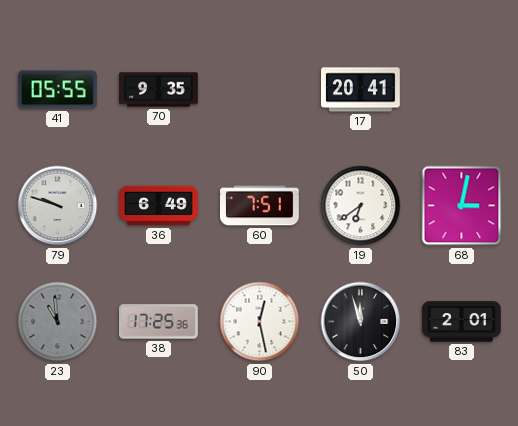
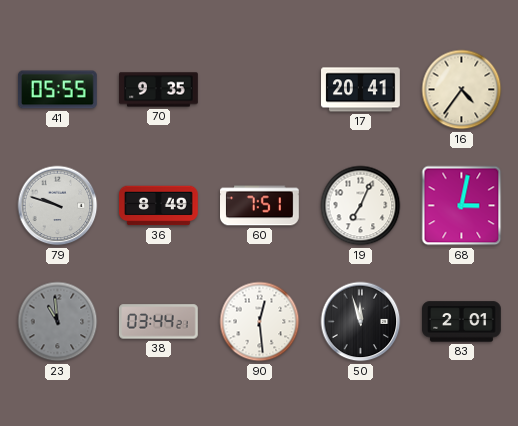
16: none -> 4:36
36: 6:49 -> 8:49
19: 6:39 -> 7:04
38: 17:25 -> 03:44
90: 12:28 -> 12:29
